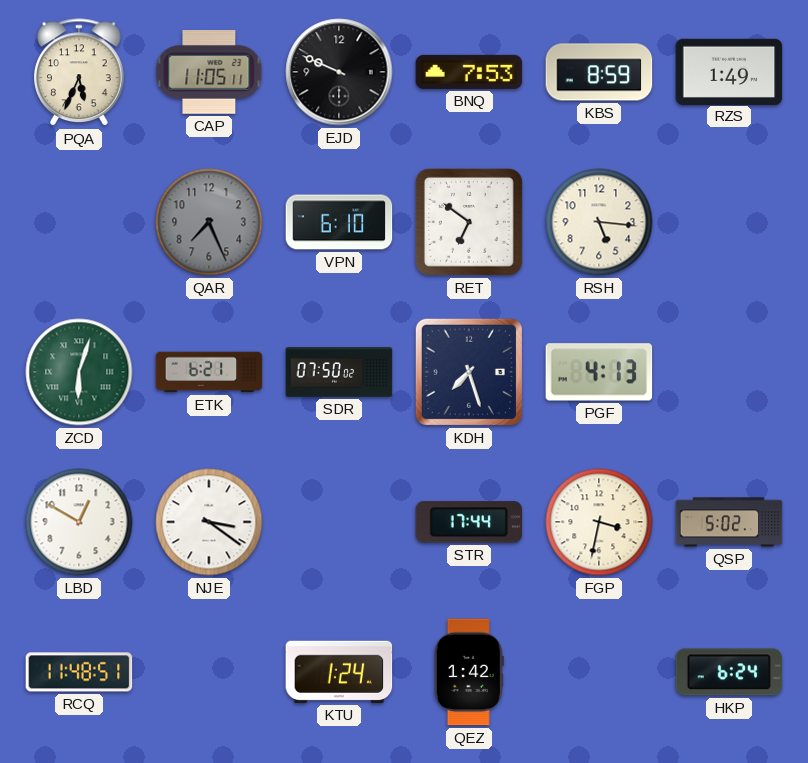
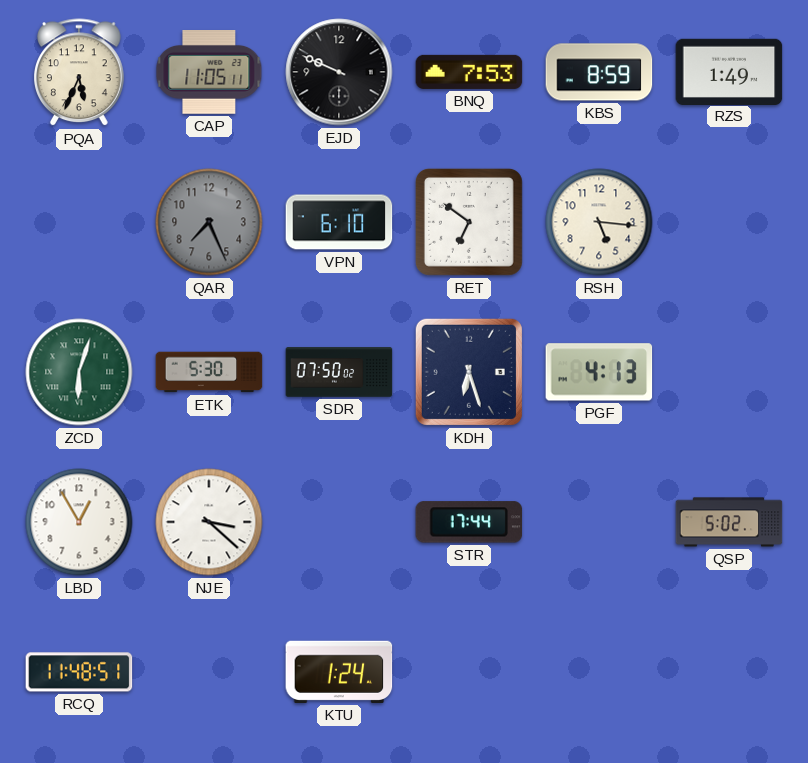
ETK: 6:21 -> 5:30
KDH: 7:27 -> 6:27
LBD: 12:50 -> 12:55
NJE: 3:21 -> 3:22
FGP: 3:32 -> none
QEZ: 1:42 -> none
HKP: 6:24 -> none
